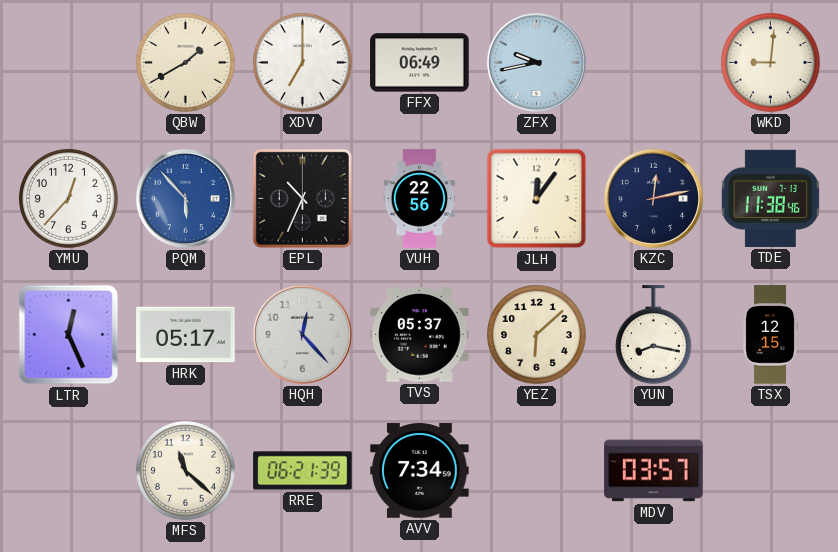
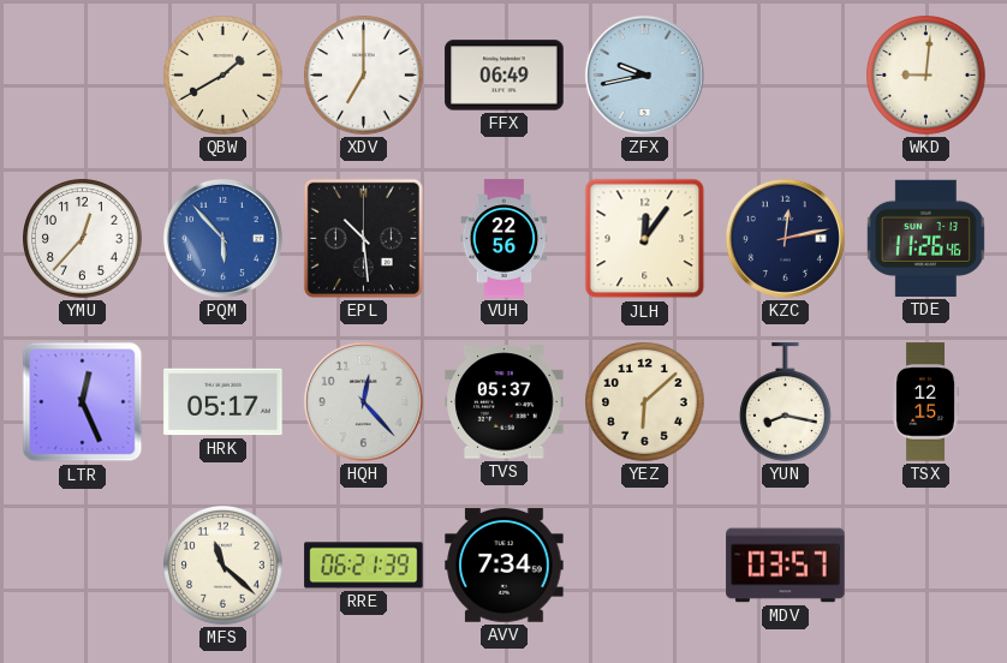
EPL: 10:34 -> 10:29
TDE: 11:38 -> 11:26
